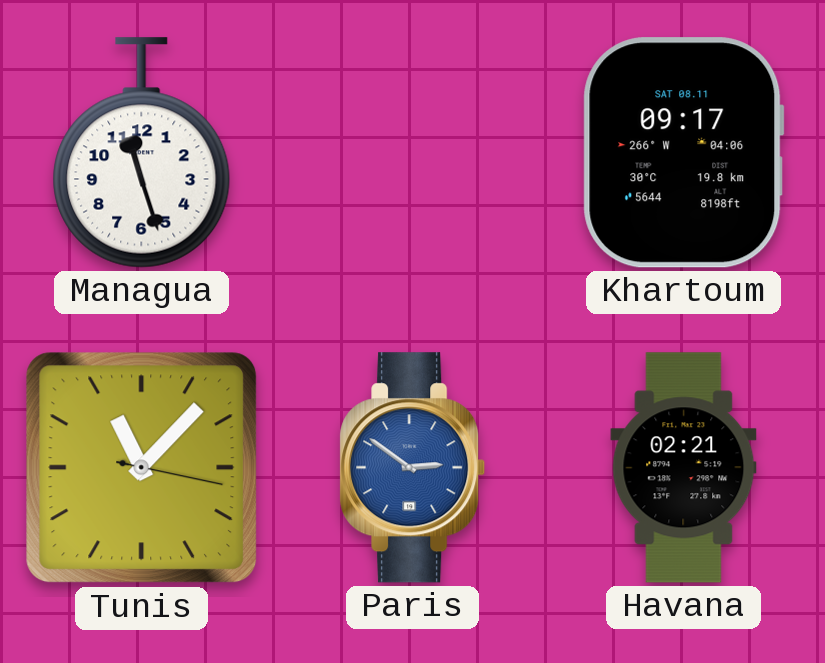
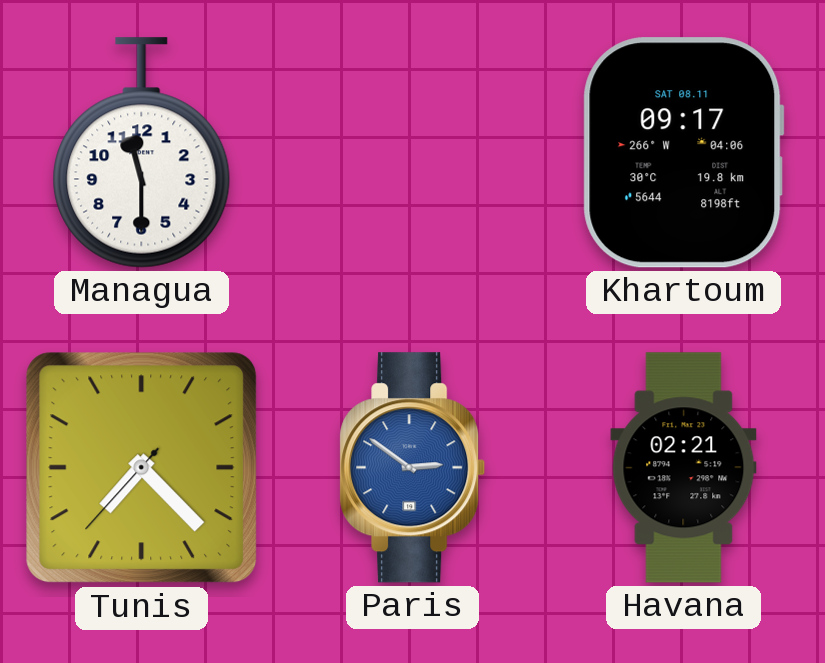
Managua: 11:27 -> 11:30
Tunis: 11:07 -> 7:22
